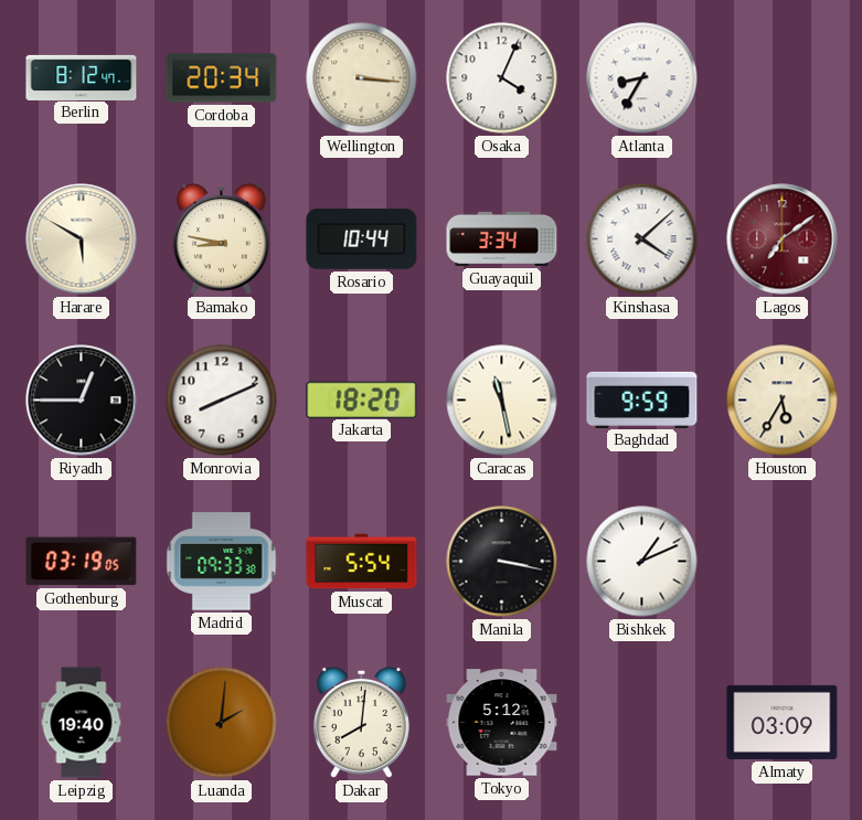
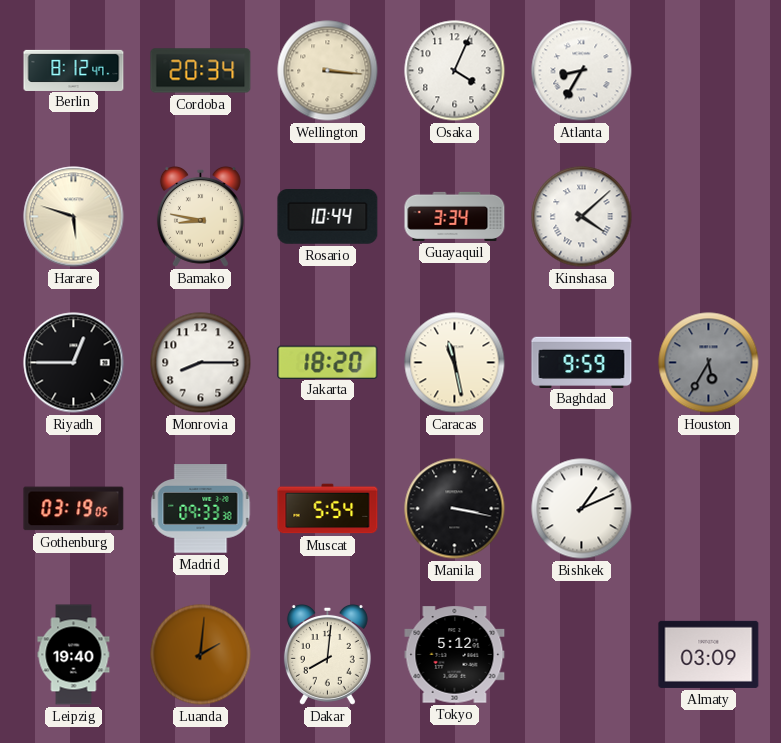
Harare: 5:50 -> 5:48
Lagos: 7:09 -> none
Monrovia: 8:11 -> 8:15
Houston dial: cream -> grey
